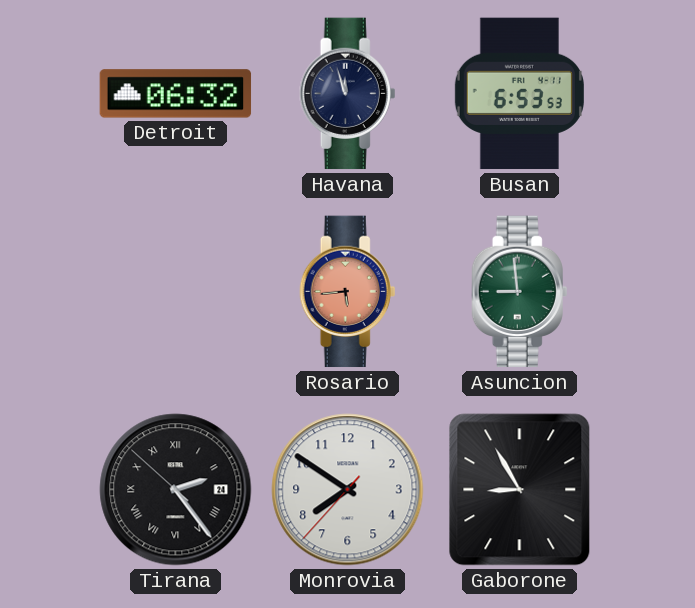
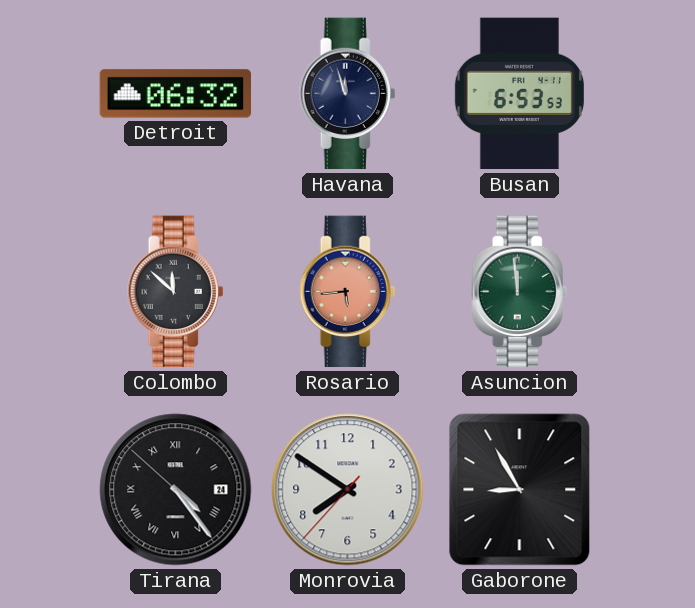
Colombo: none -> 11:52
Asuncion: 8:59 -> 11:59
Tirana: 2:23 -> 4:23
